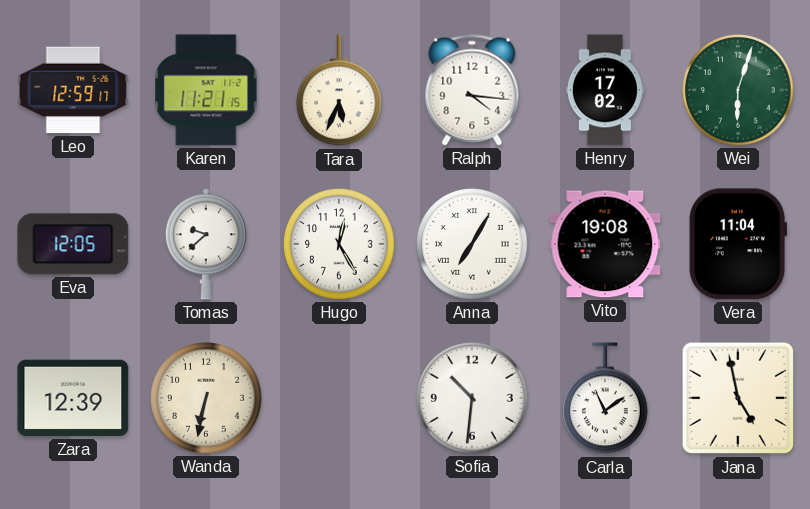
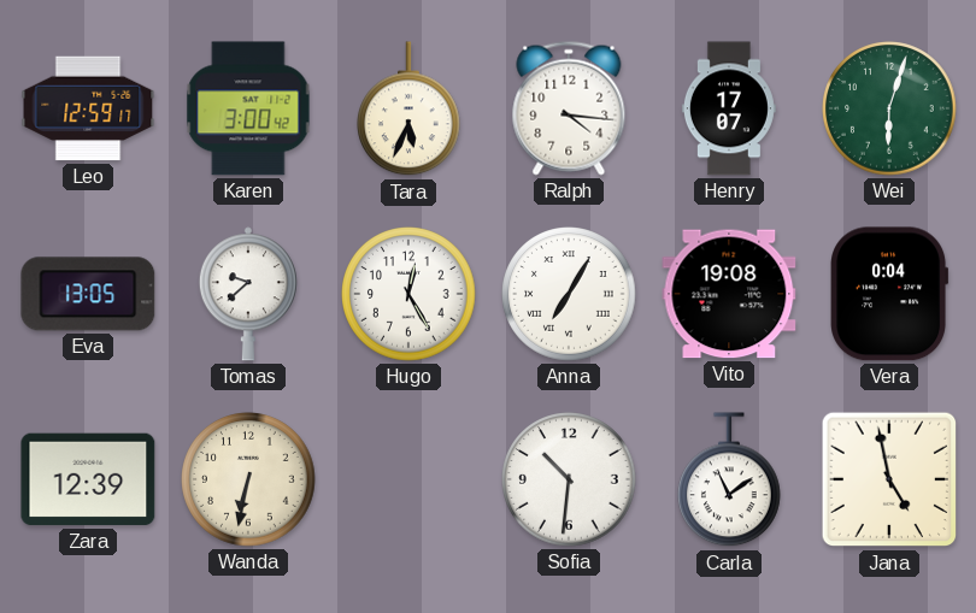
Karen: 11:21 -> 3:00
Henry: 17:02 -> 17:07
Eva: 12:05 -> 13:05
Vera: 11:04 -> 0:04
